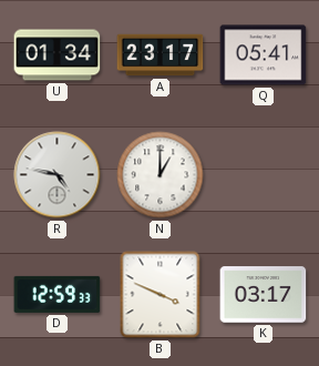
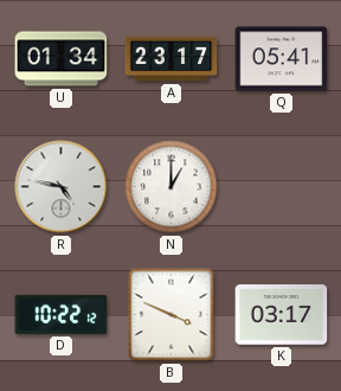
D: 12:59 -> 10:22
